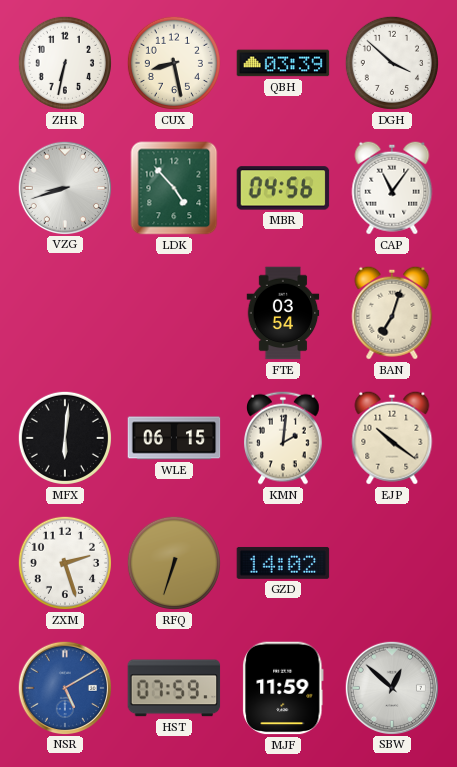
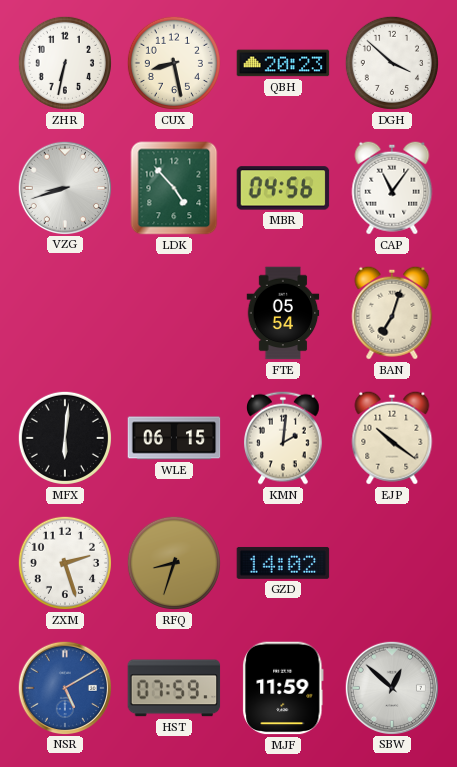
QBH: 03:39 -> 20:23
FTE: 03:54 -> 05:54
RFQ: 6:33 -> 8:33
